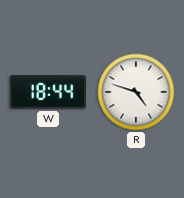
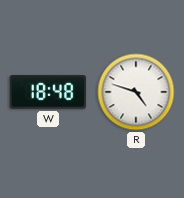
W: 18:44 -> 18:48
